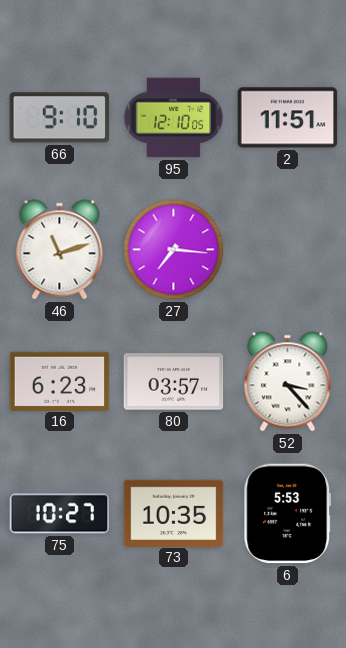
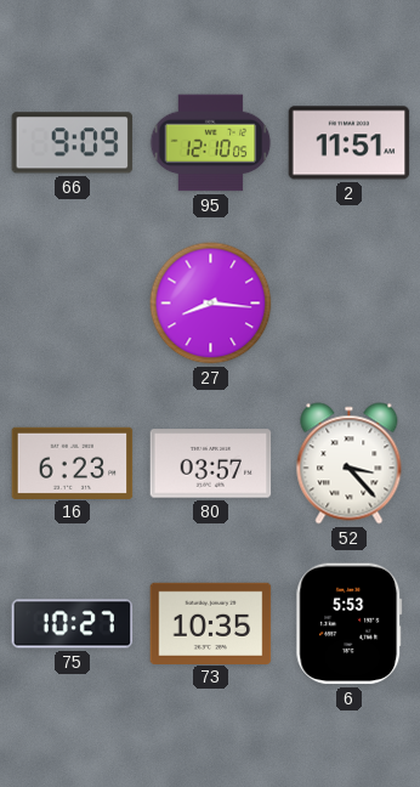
66: 9:10 -> 9:09
46: 11:12 -> none
27: 7:16 -> 8:16
